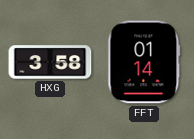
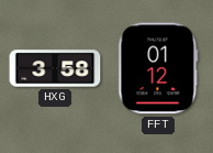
FFT: 01:14 -> 01:12
